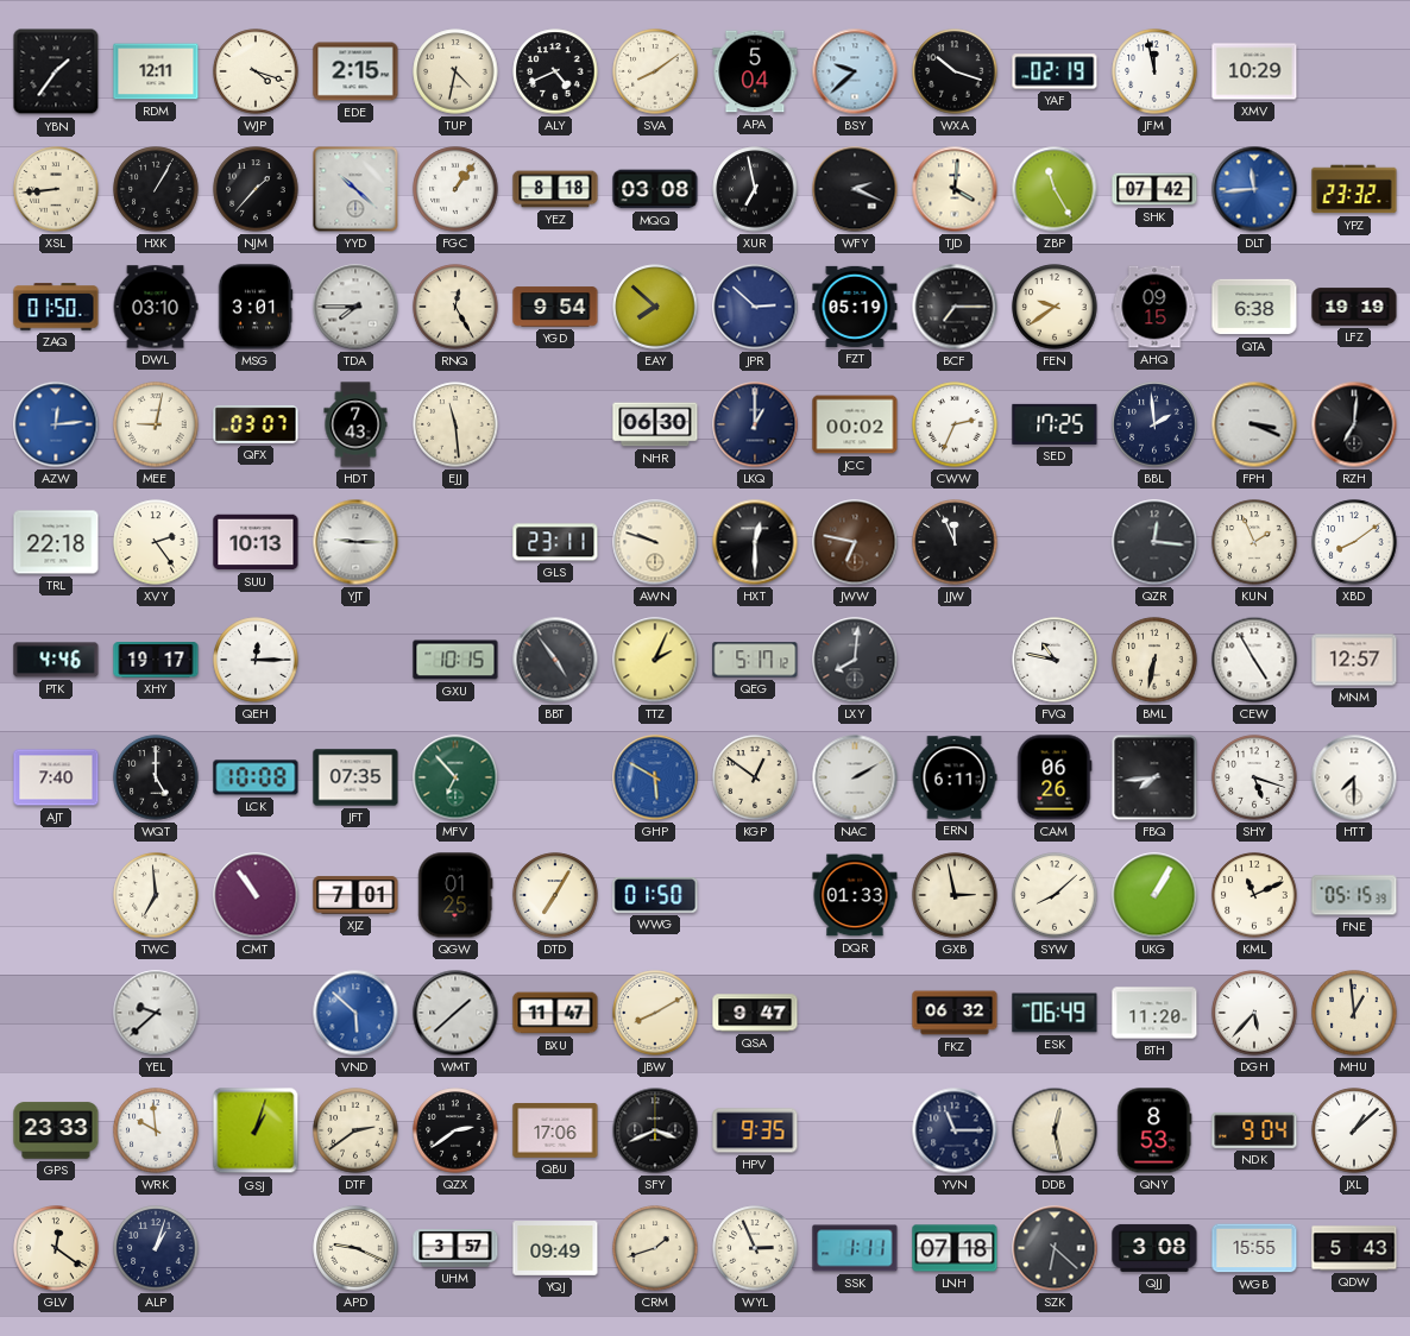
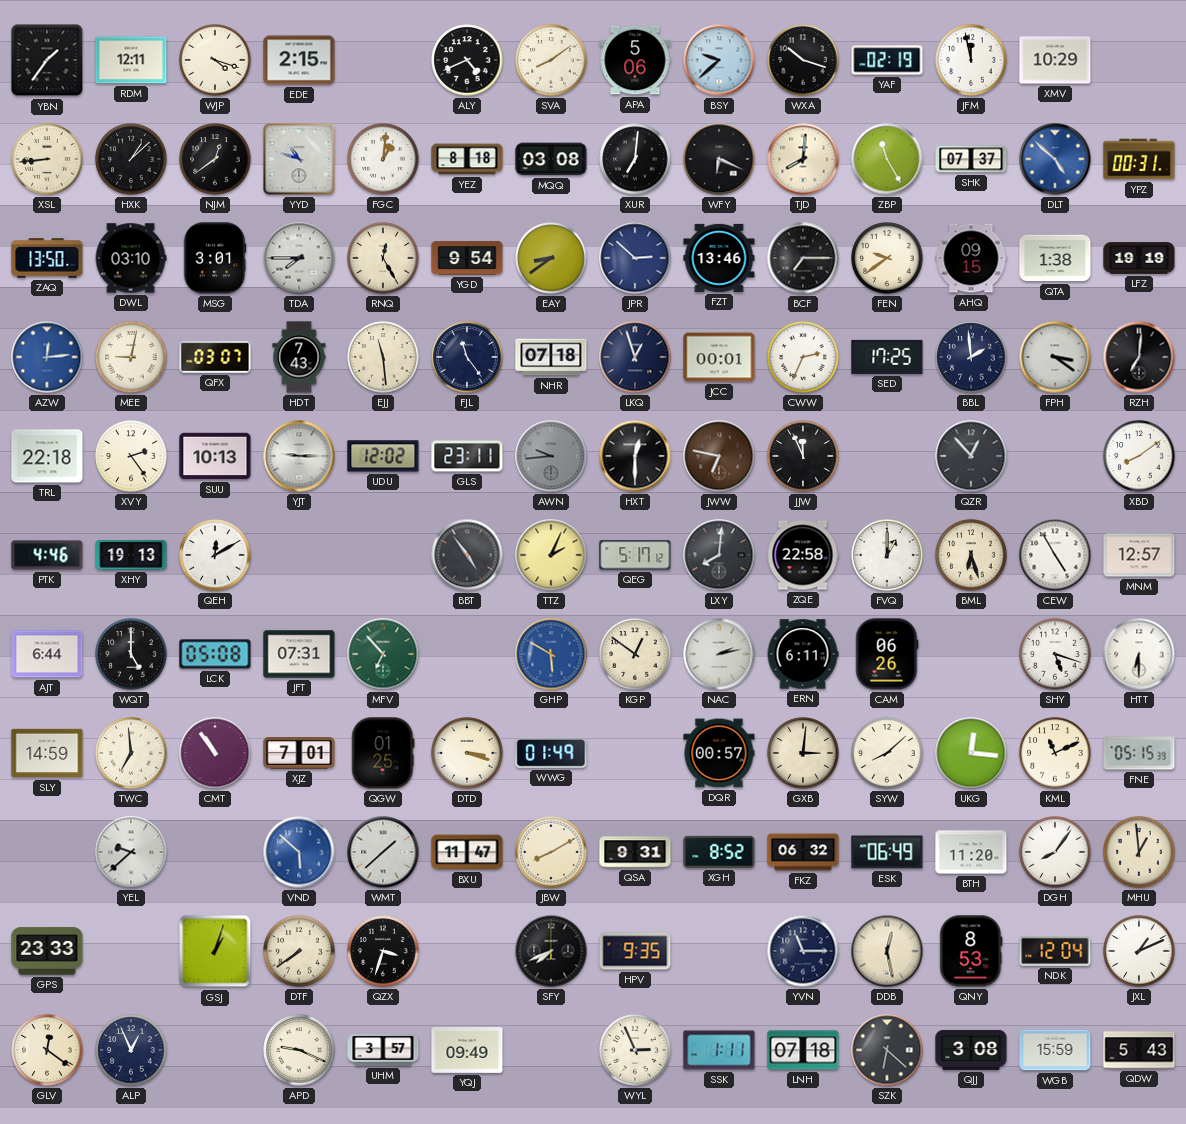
TUP: 4:32 -> none
APA: 5:04 -> 5:06
HXK: 1:05 -> 1:08
NJM: 1:37 -> 12:39
YYD: 10:22 -> 10:48
FGC: 1:06 -> 1:01
XUR: 6:58 -> 7:01
WFY: 2:19 -> 6:19
TJD: 4:01 -> 8:01
SHK: 07:42 -> 07:37
DLT: 11:44 -> 4:52
YPZ: 23:32 -> 00:31
ZAQ: 01:50 -> 13:50
EAY: 7:52 -> 8:39
FZT: 05:19 -> 13:46
QTA: 6:38 -> 1:38
FJL: none -> 11:24
NHR: 06:30 -> 07:18
LKQ: 1:00 -> 12:57
JCC: 00:02 -> 00:01
FPH: 3:19 -> 3:21
UDU: none -> 12:02
AWN: 9:48 -> 9:44
AWN dial: cream -> grey
QZR: 12:16 -> 12:53
KUN: 1:56 -> none
XHY: 19:17 -> 19:13
QEH: 12:15 -> 12:10
GXU: 10:15 -> none
ZQE: none -> 22:58
FVQ: 10:47 -> 1:00
BML: 6:32 -> 6:27
AJT: 7:40 -> 6:44
LCK: 10:08 -> 05:08
JFT: 07:35 -> 07:31
NAC: 2:10 -> 2:13
FBQ: 7:44 -> none
HTT: 7:30 -> 6:30
SLY: none -> 14:59
DTD: 7:05 -> 3:18
WWG: 01:50 -> 01:49
DQR: 01:33 -> 00:57
GXB: 2:58 -> 3:01
UKG: 1:05 -> 12:16
QSA: 9:47 -> 9:31
XGH: none -> 8:52
DGH: 5:37 -> 8:06
WRK: 9:59 -> none
DTF: 2:39 -> 7:39
QZX: 2:39 -> 3:33
QBU: 17:06 -> none
SFY: 3:41 -> 7:41
NDK: 9:04 -> 12:04
JXL: 1:08 -> 1:11
ALP: 1:03 -> 12:56
CRM: 1:42 -> none
WGB: 15:55 -> 15:59
